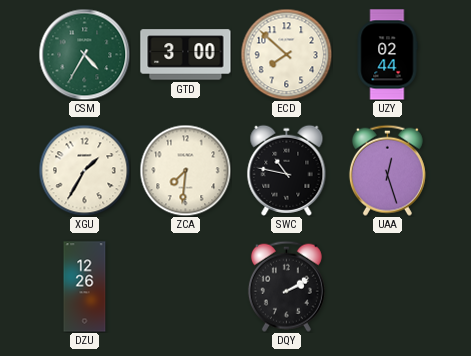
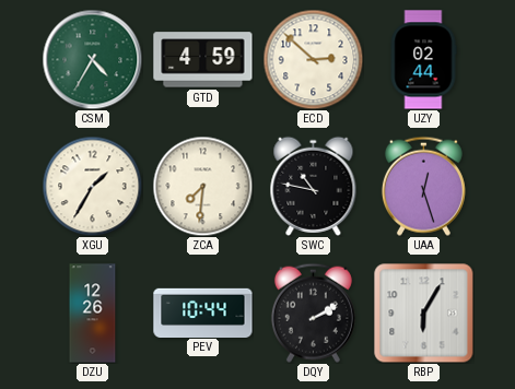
GTD: 3:00 -> 4:59
ECD: 7:52 -> 2:52
PEV: none -> 10:44
RBP: none -> 6:05
